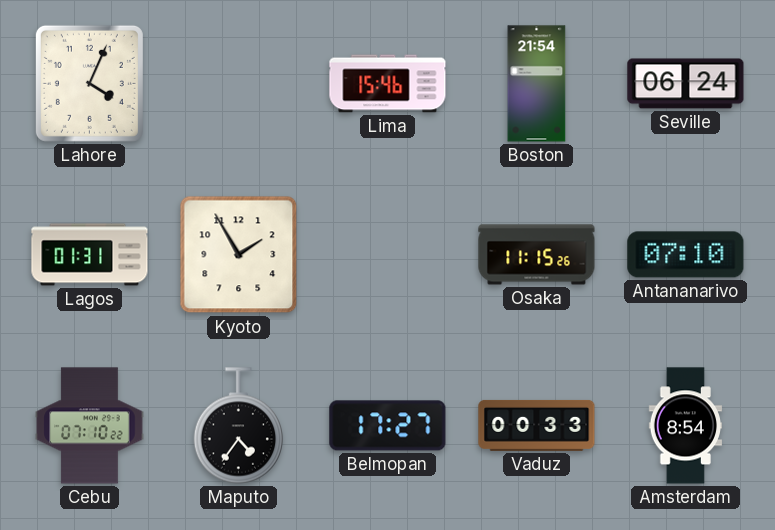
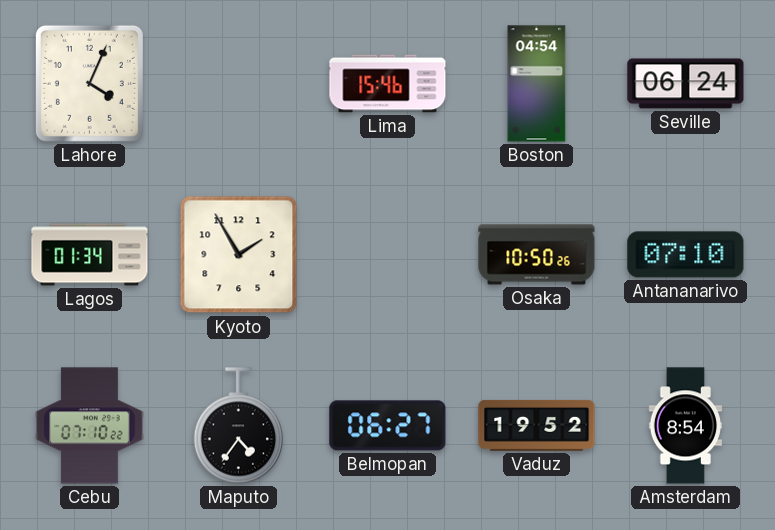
Boston: 21:54 -> 04:54
Lagos: 01:31 -> 01:34
Osaka: 11:15 -> 10:50
Belmopan: 17:27 -> 06:27
Vaduz: 00:33 -> 19:52
